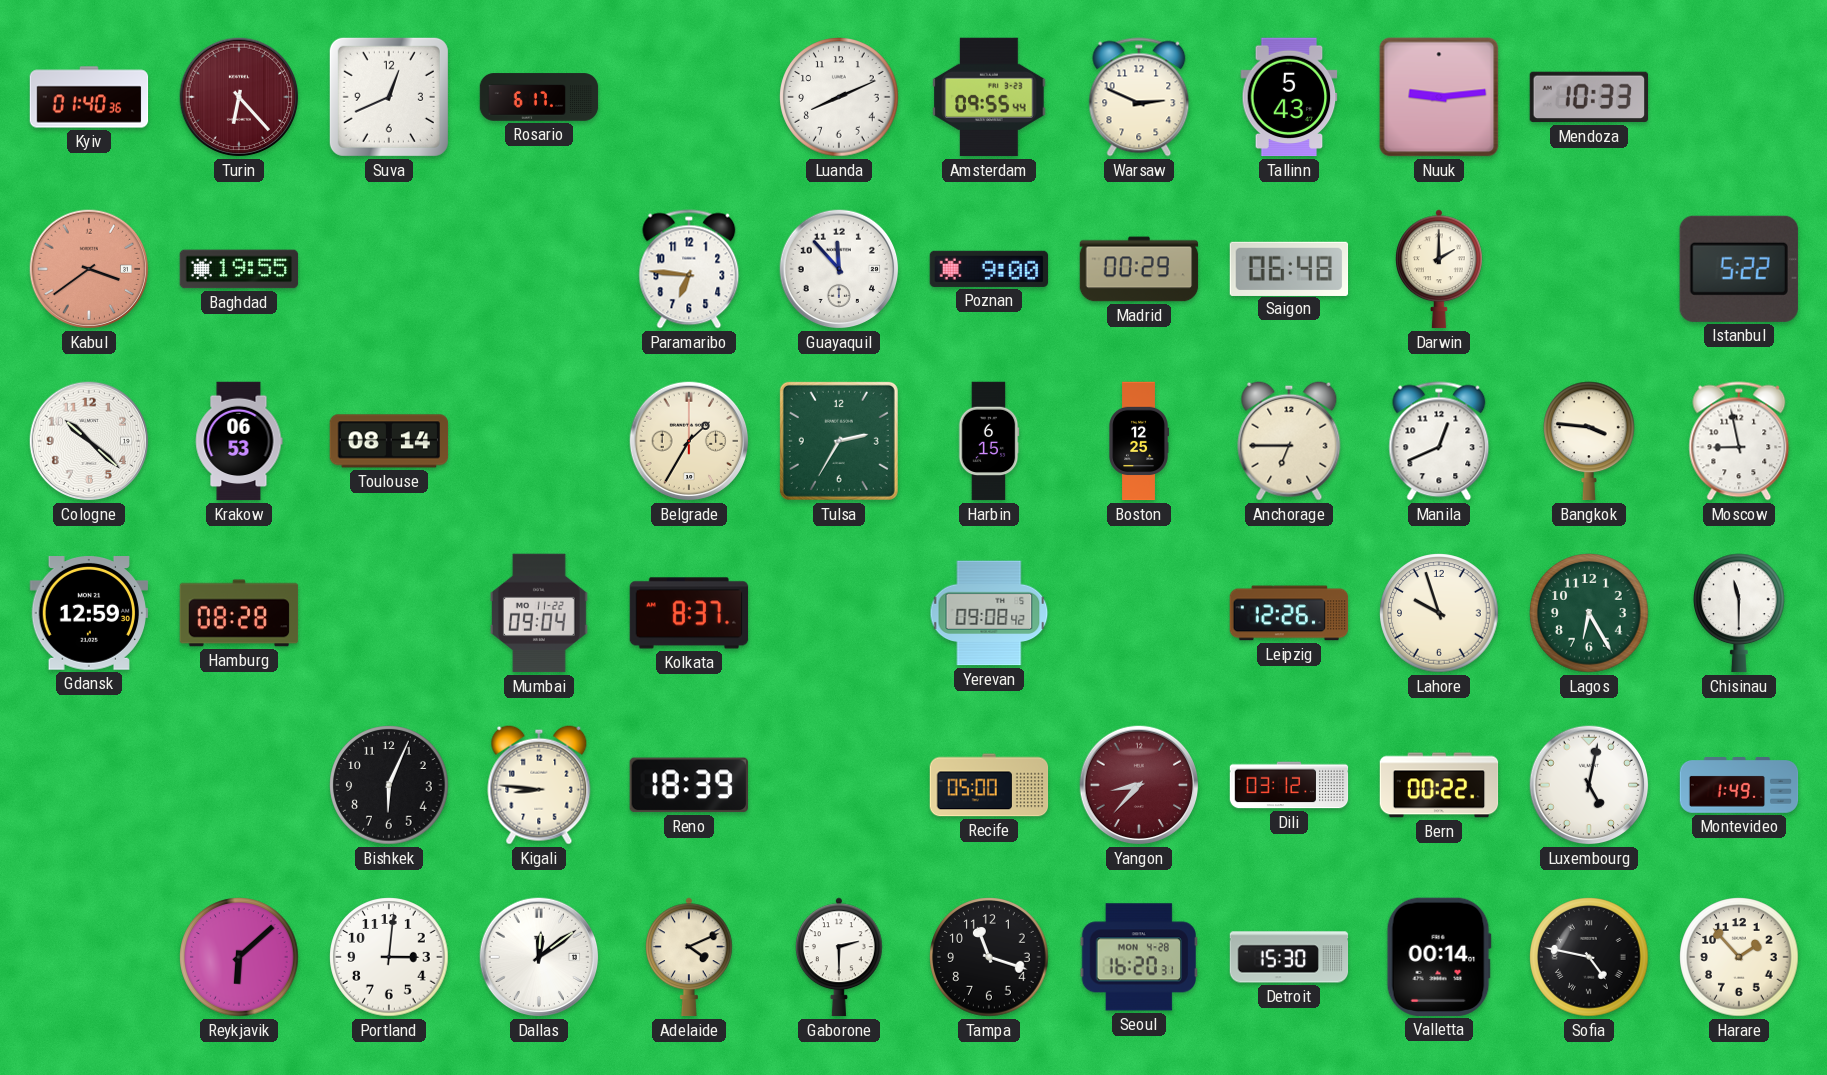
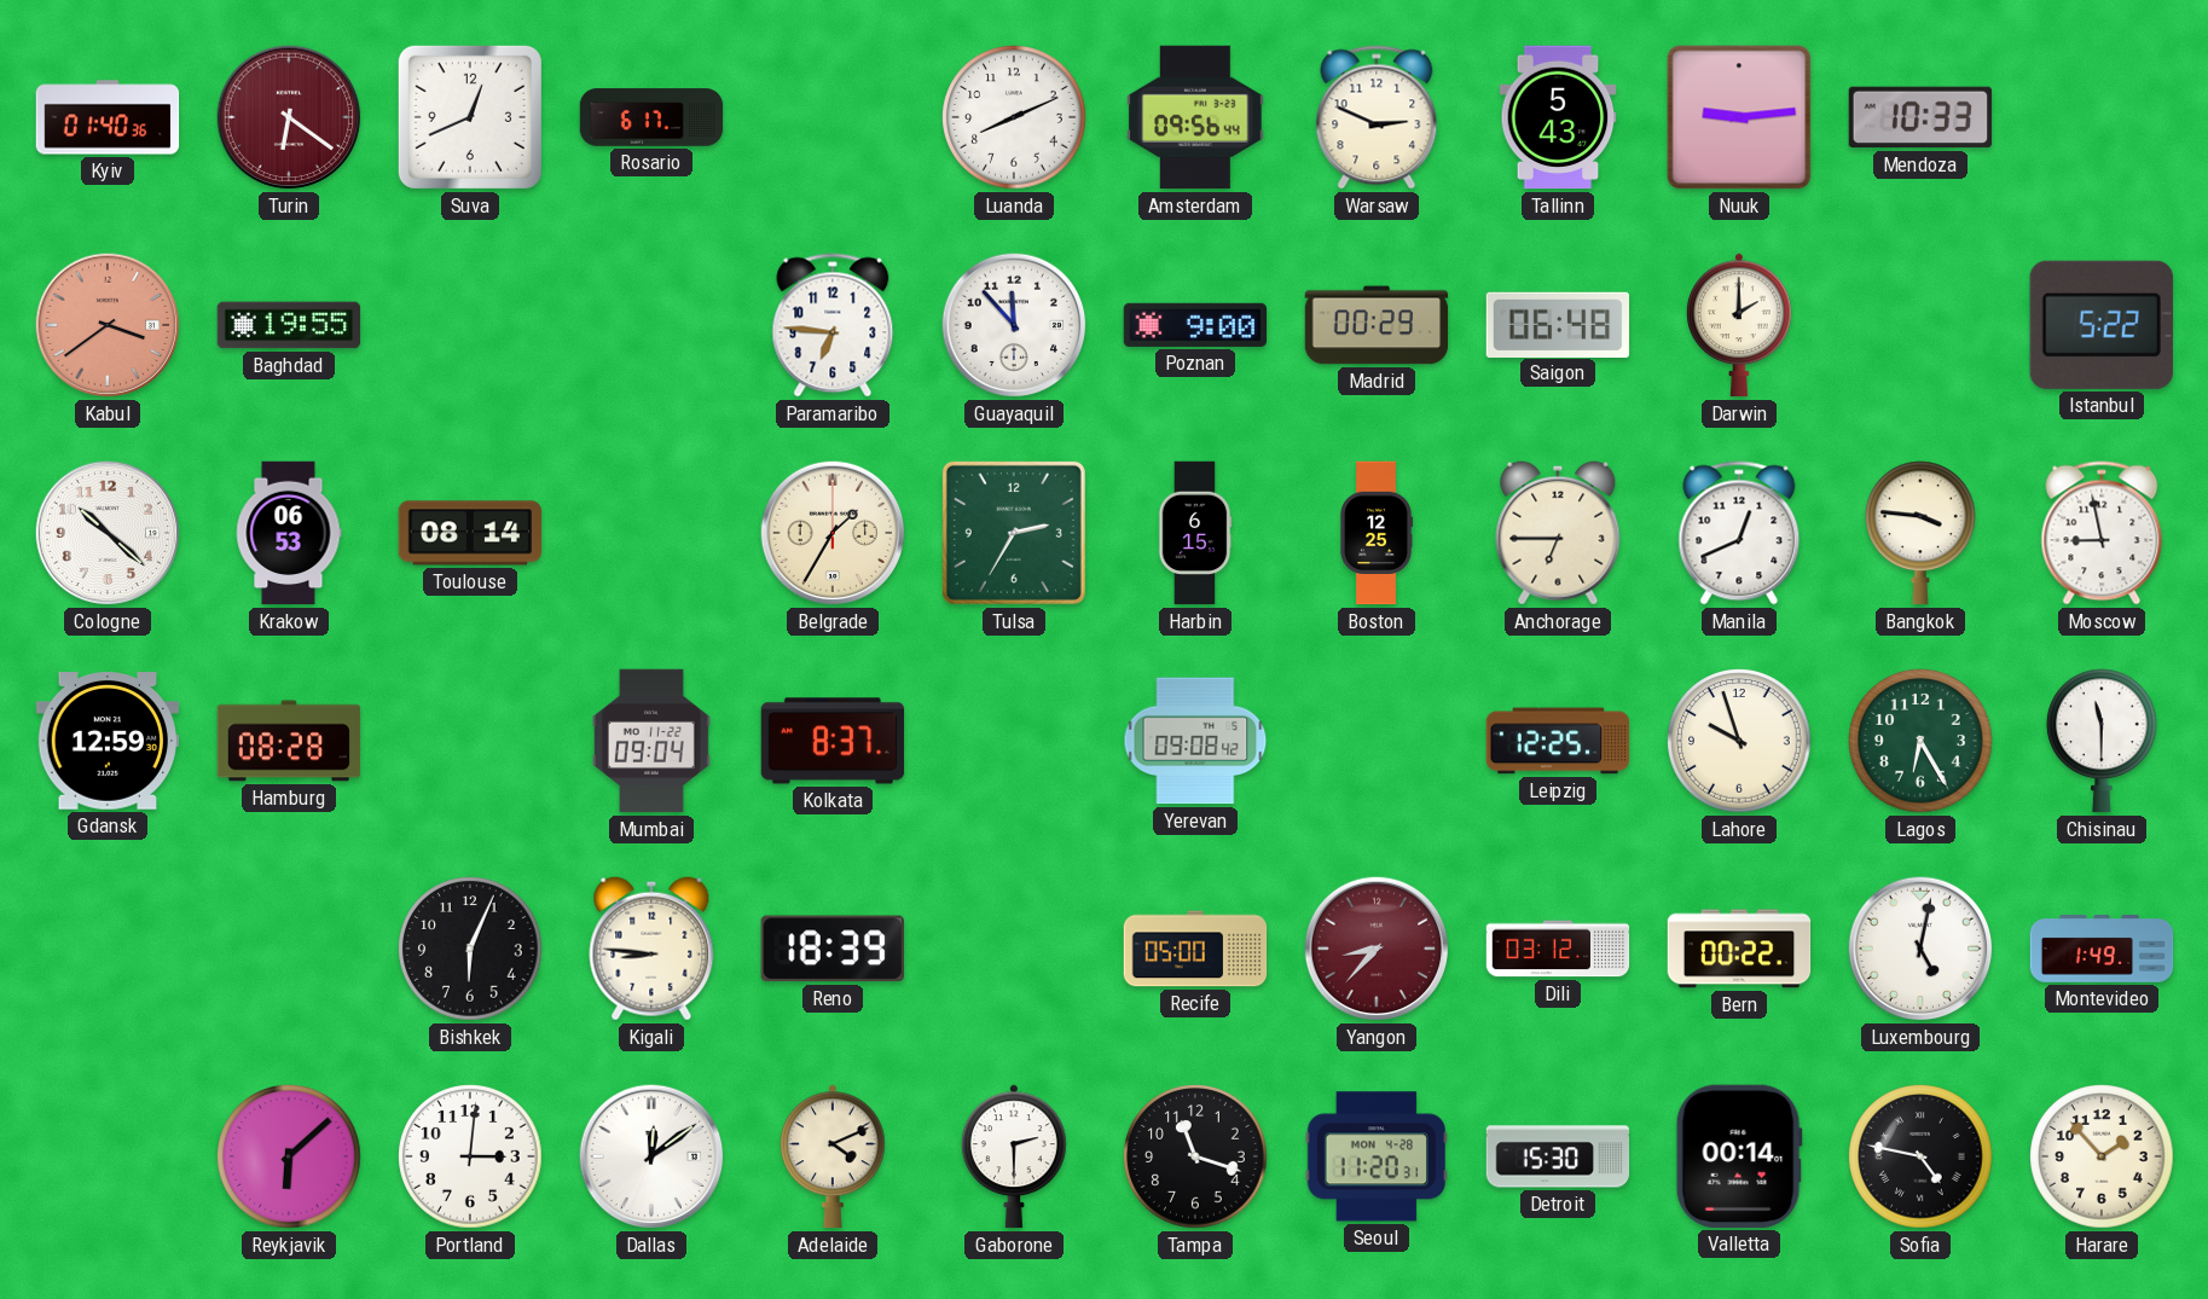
Turin: 6:23 -> 6:21
Amsterdam: 09:55 -> 09:56
Leipzig: 12:26 -> 12:25
Seoul: 16:20 -> 11:20
